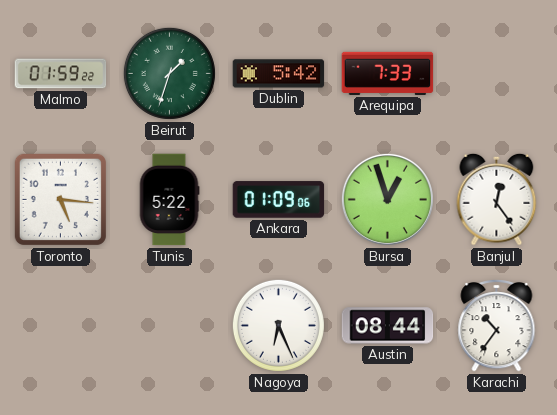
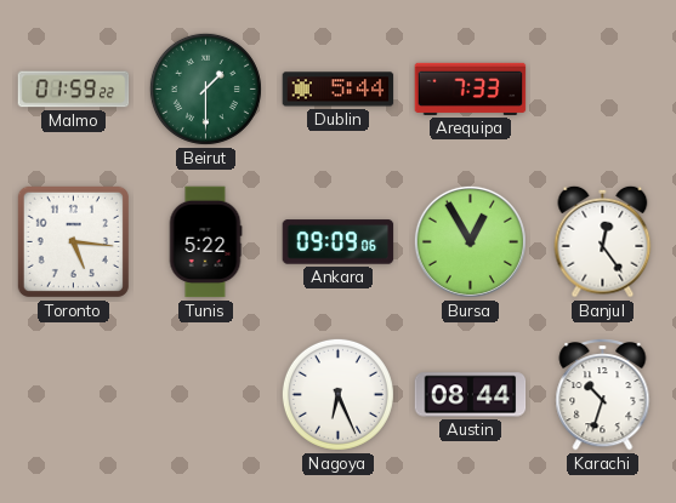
Beirut: 1:33 -> 1:30
Dublin: 5:42 -> 5:44
Ankara: 01:09 -> 09:09
Bursa: 12:57 -> 12:55
Karachi: 10:36 -> 10:33
